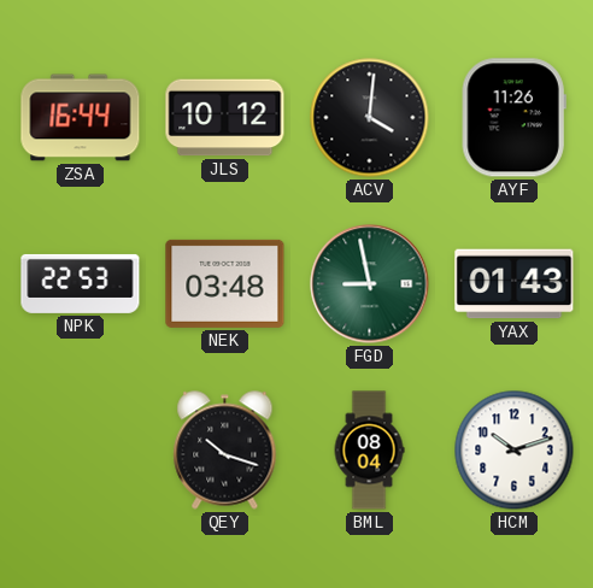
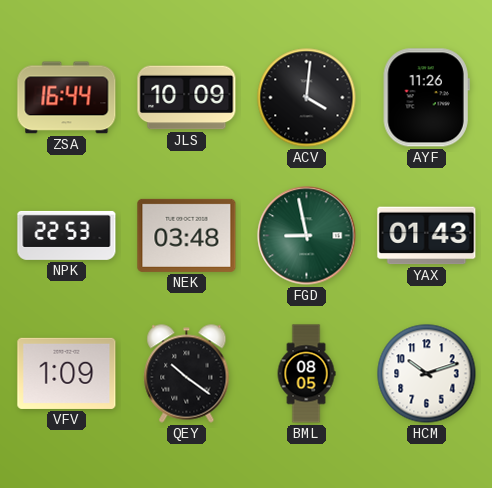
JLS: 10:12 -> 10:09
VFV: none -> 1:09
QEY: 10:18 -> 10:21
BML: 08:04 -> 08:05
